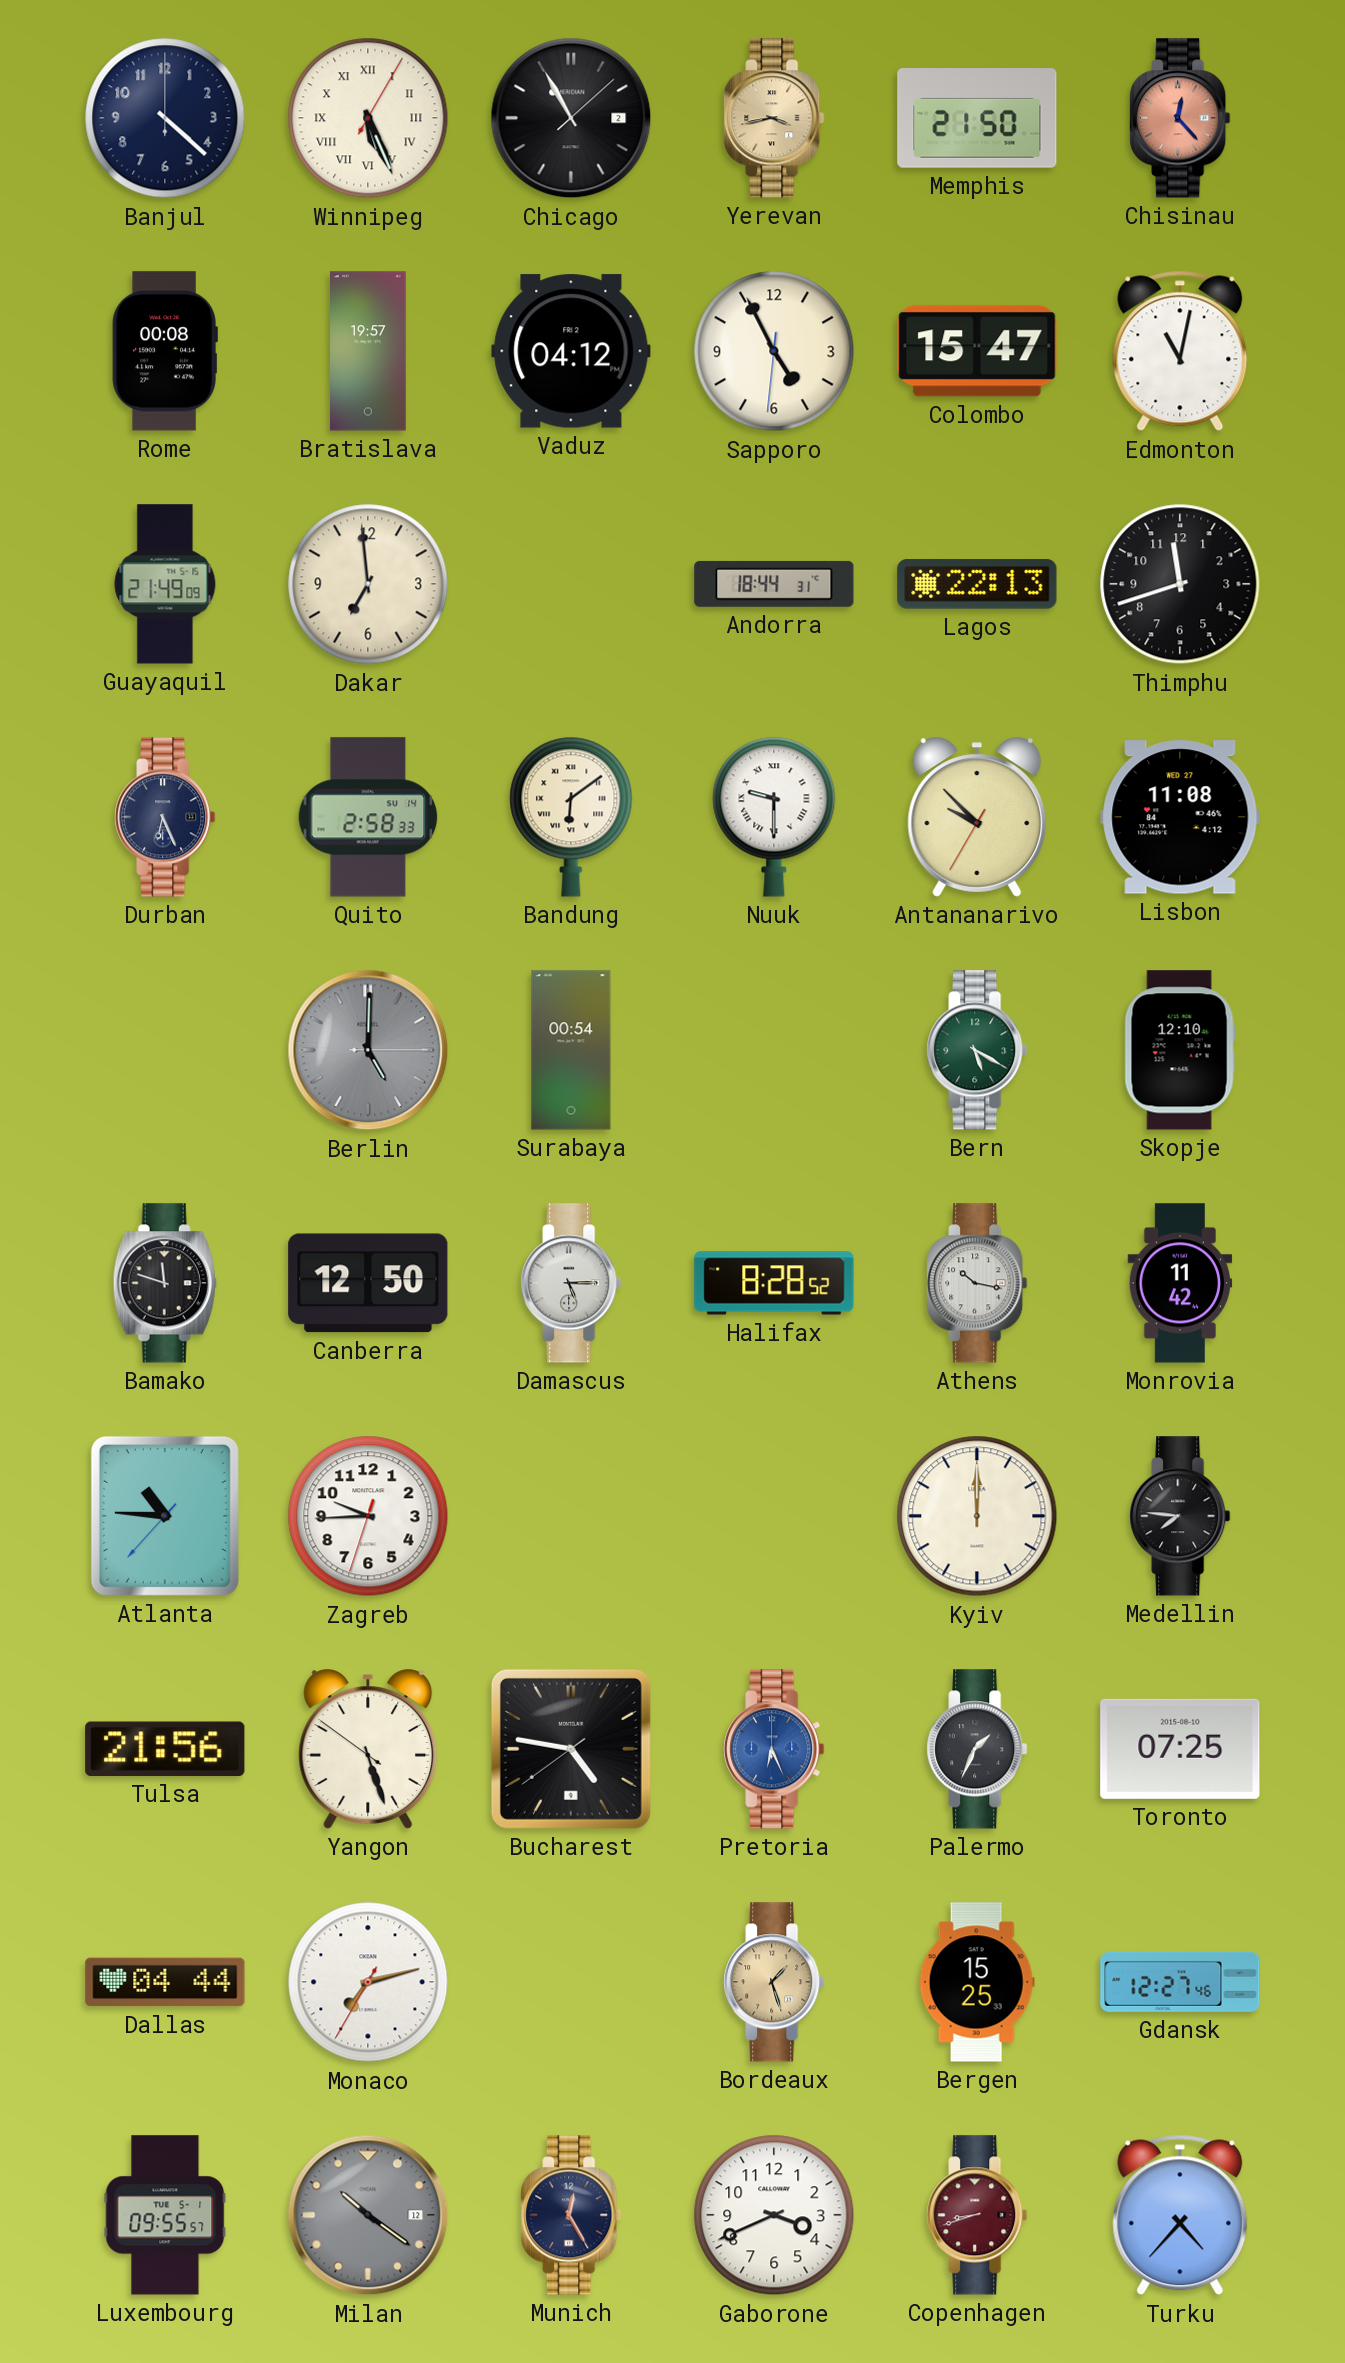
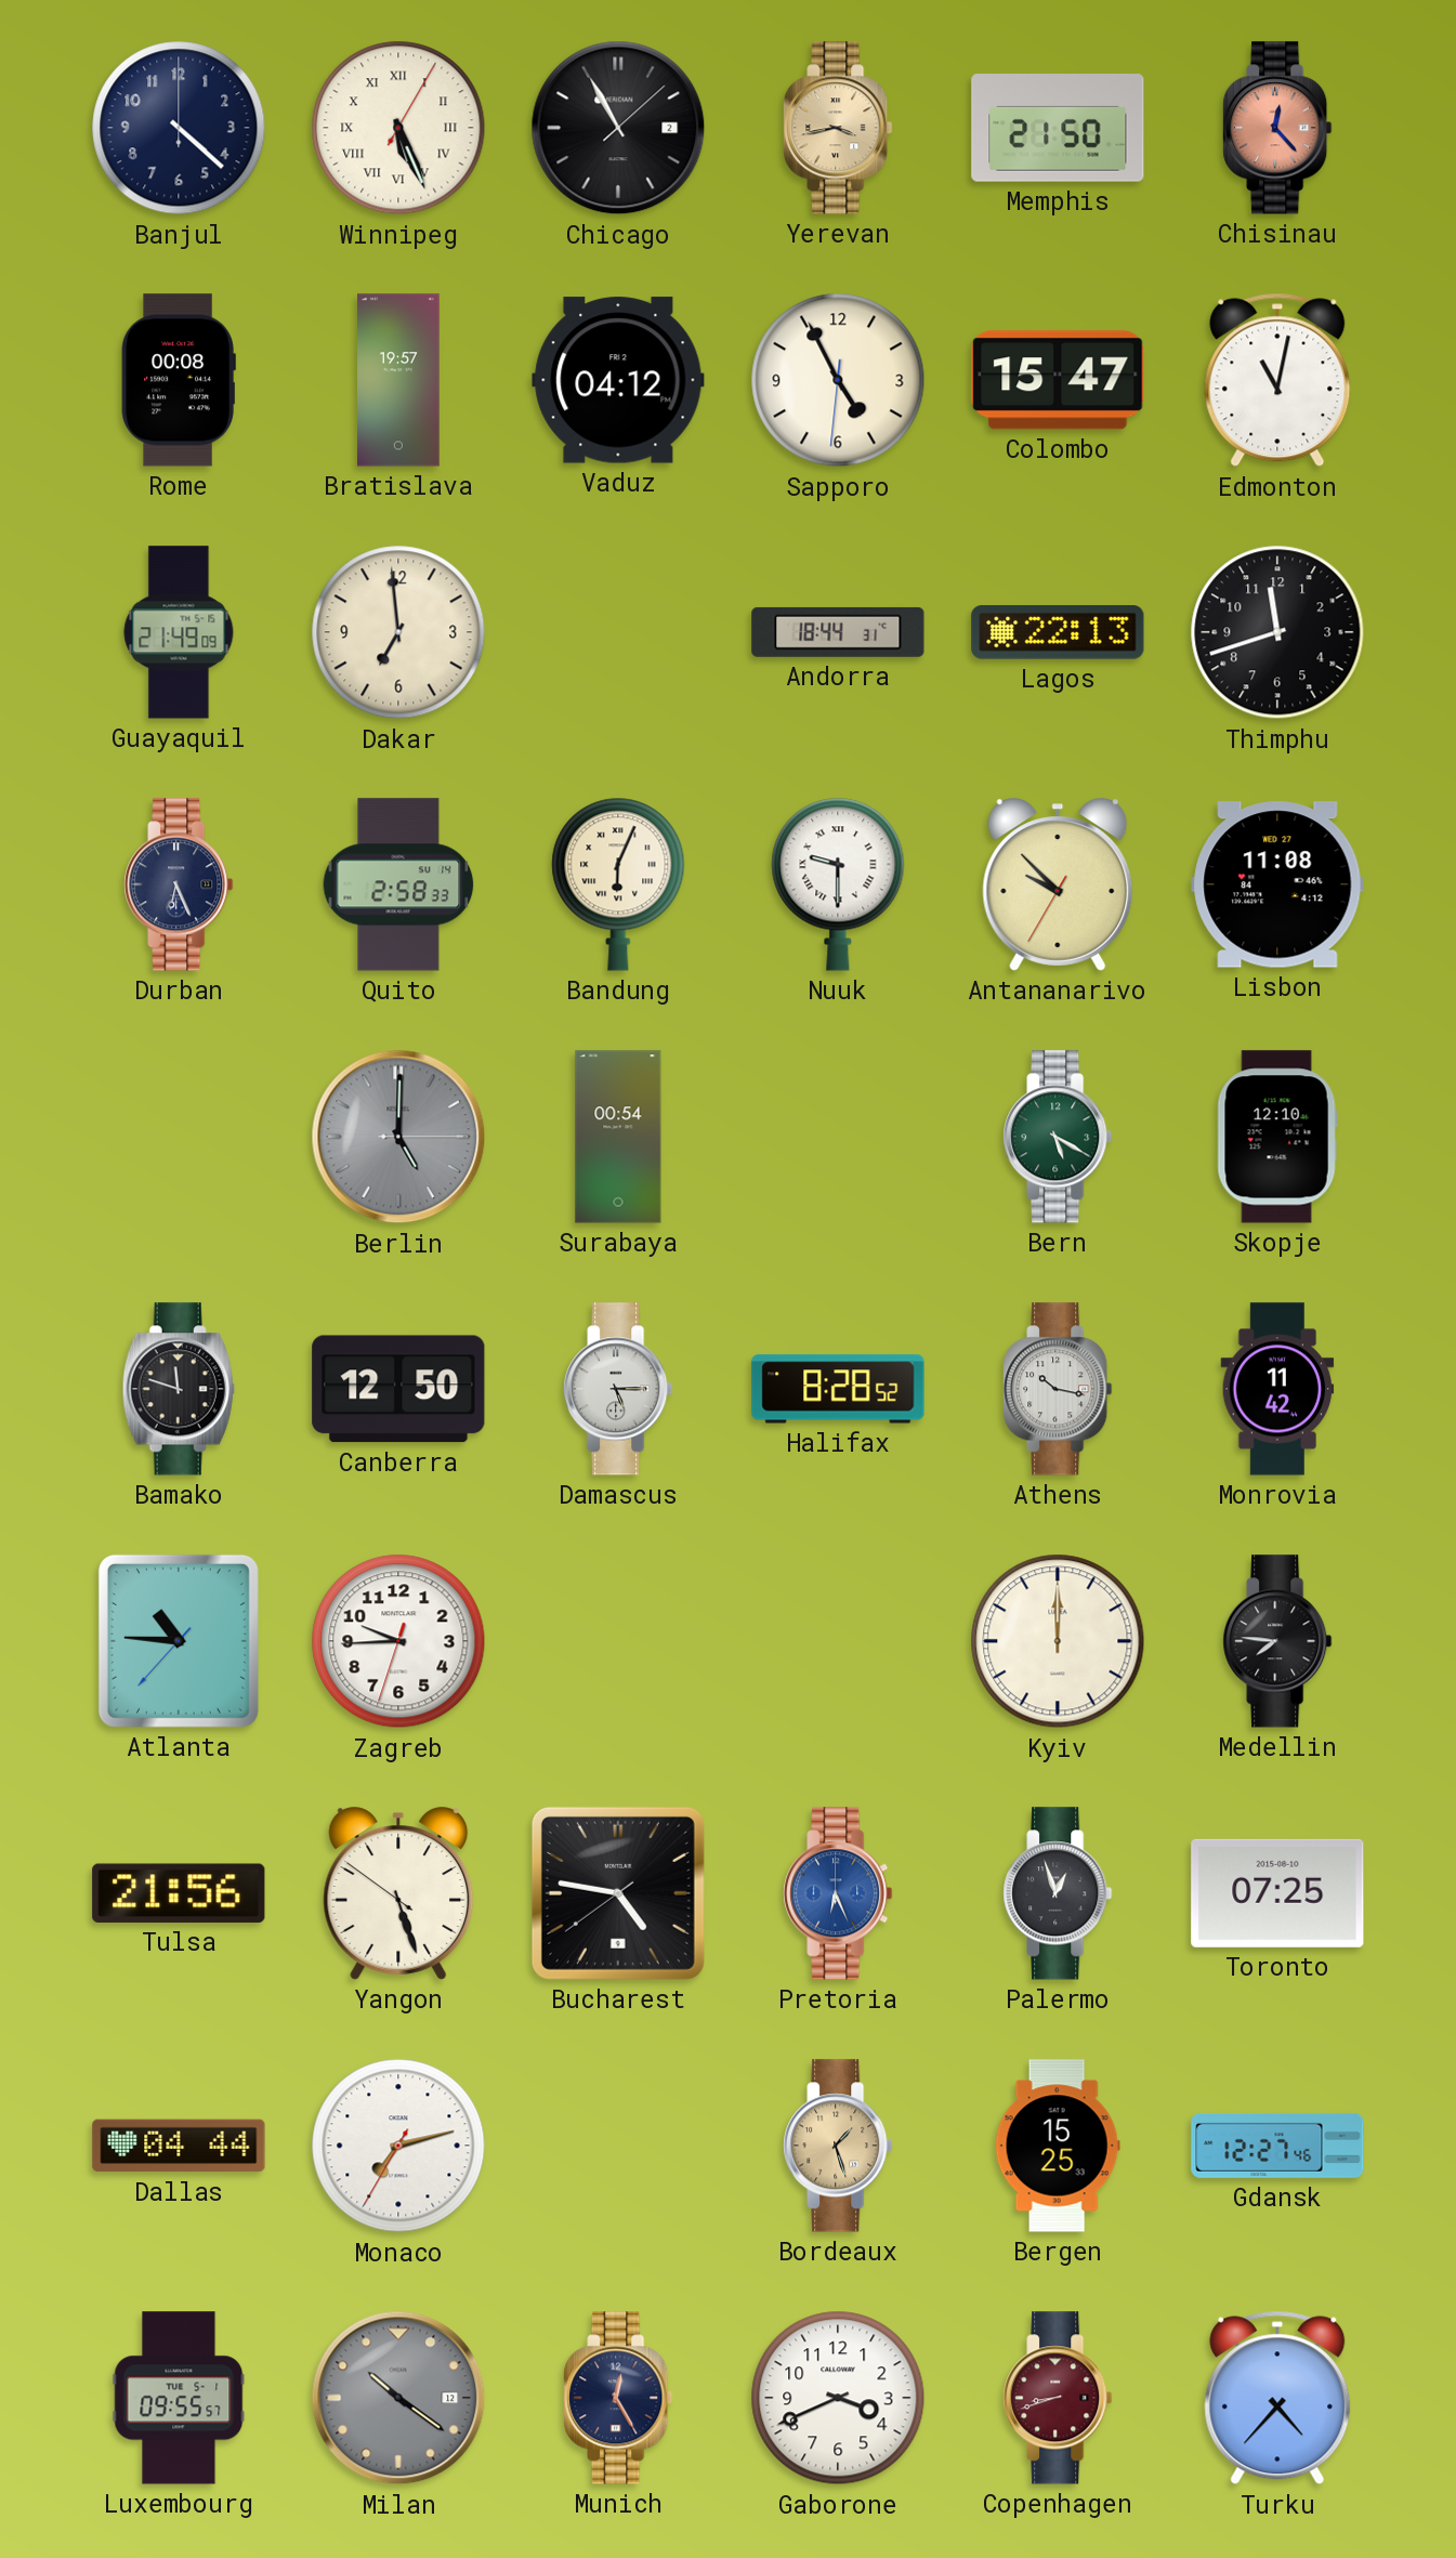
Bandung: 6:09 -> 6:04
Palermo: 1:34 -> 12:57
